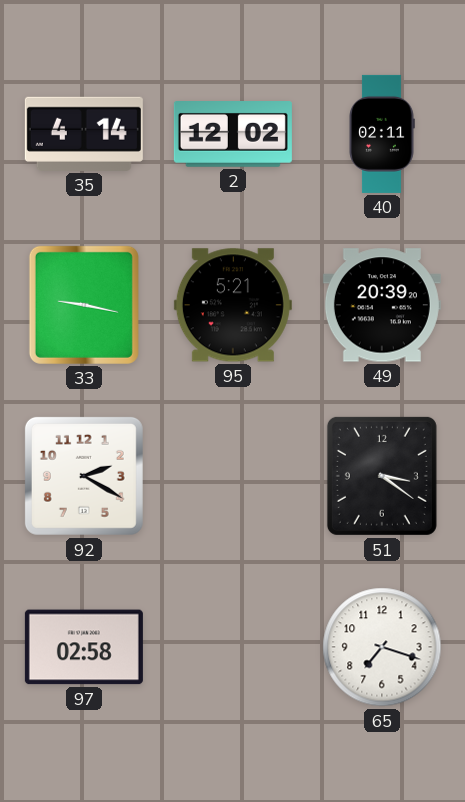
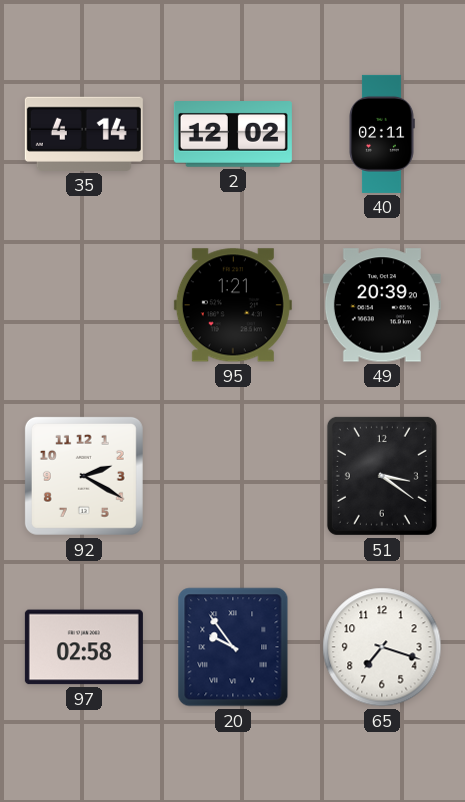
33: 9:17 -> none
95: 5:21 -> 1:21
20: none -> 9:54
